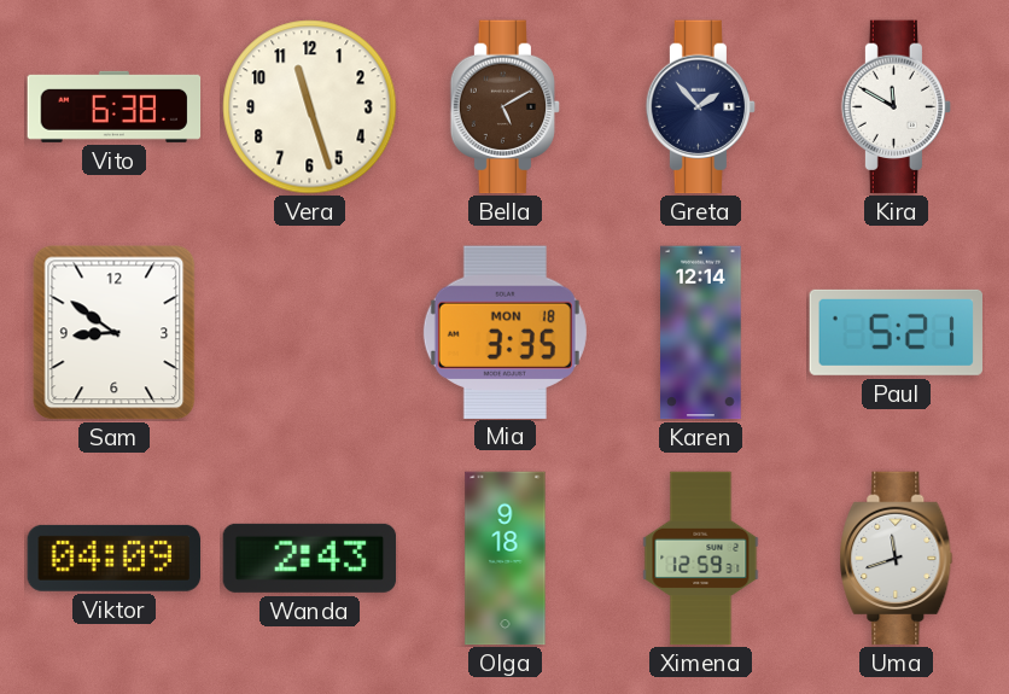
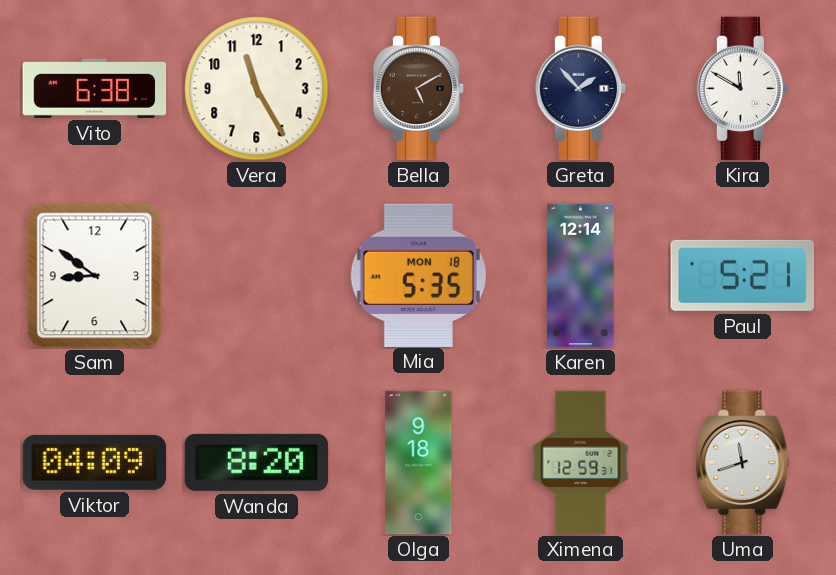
Vera: 11:27 -> 11:25
Mia: 3:35 -> 5:35
Wanda: 2:43 -> 8:20
